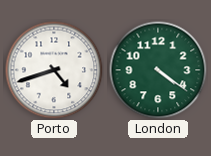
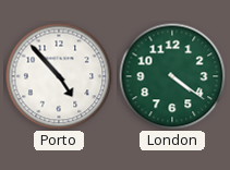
Porto: 4:42 -> 4:53
